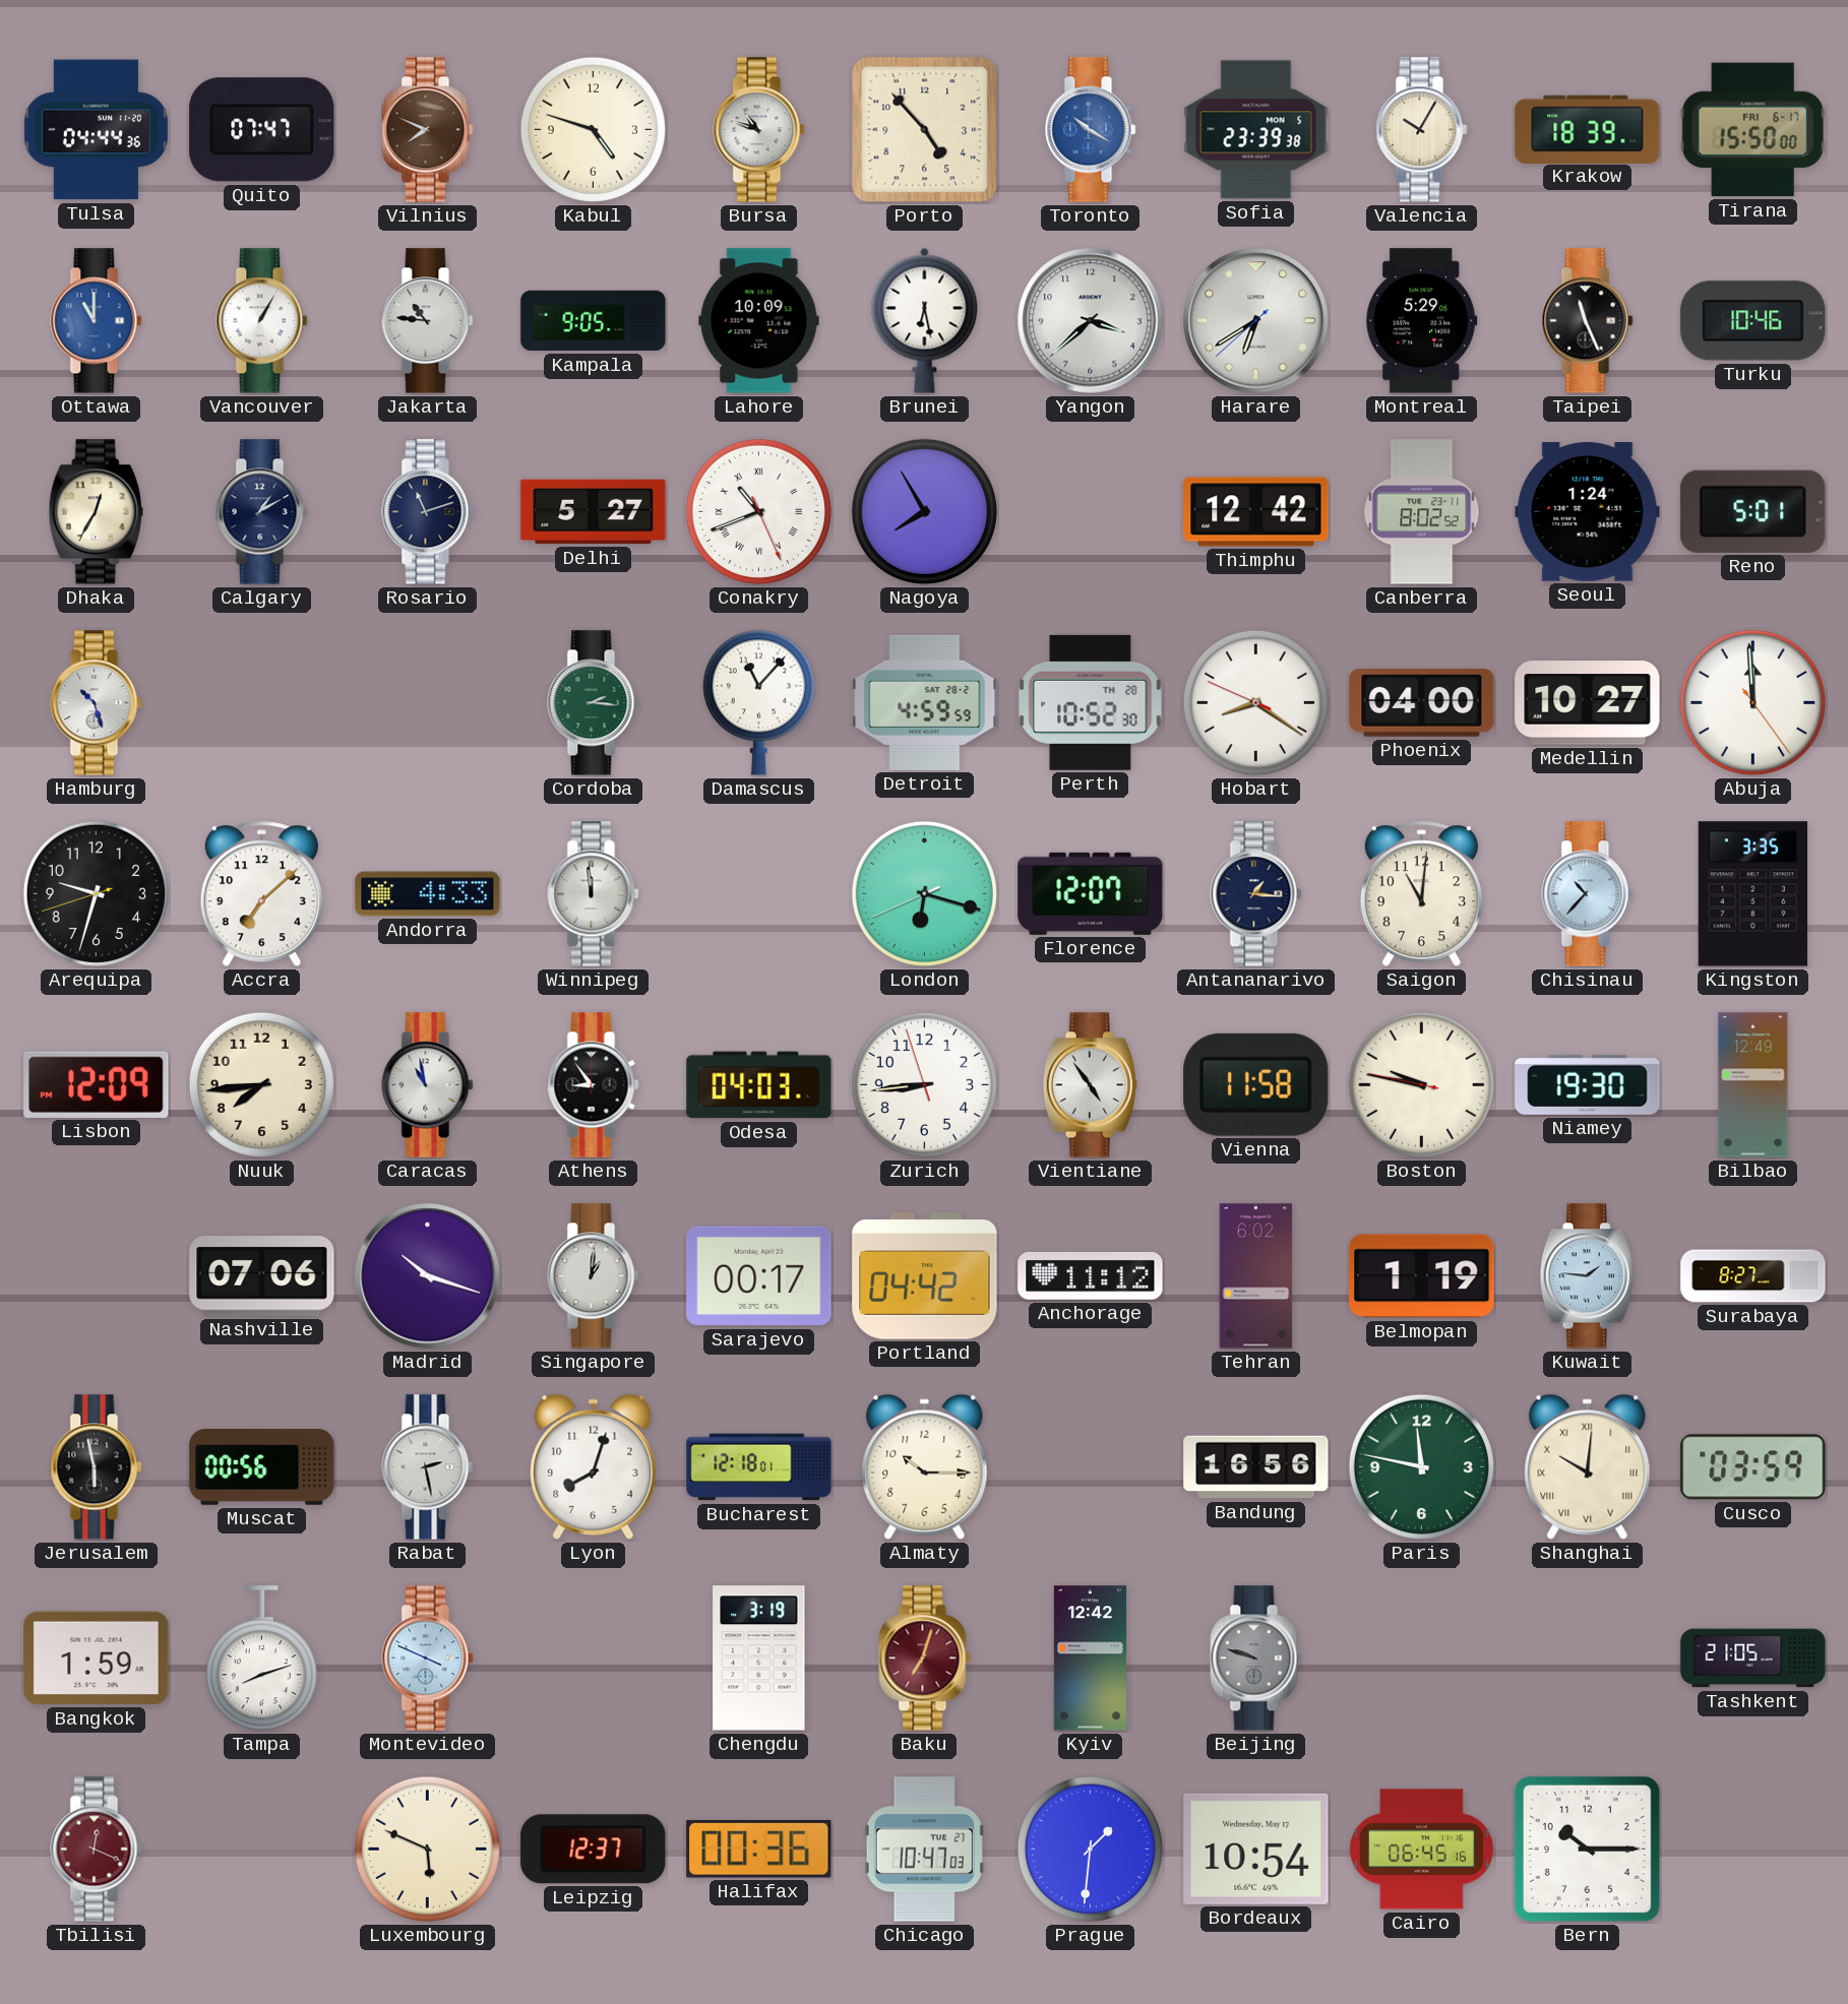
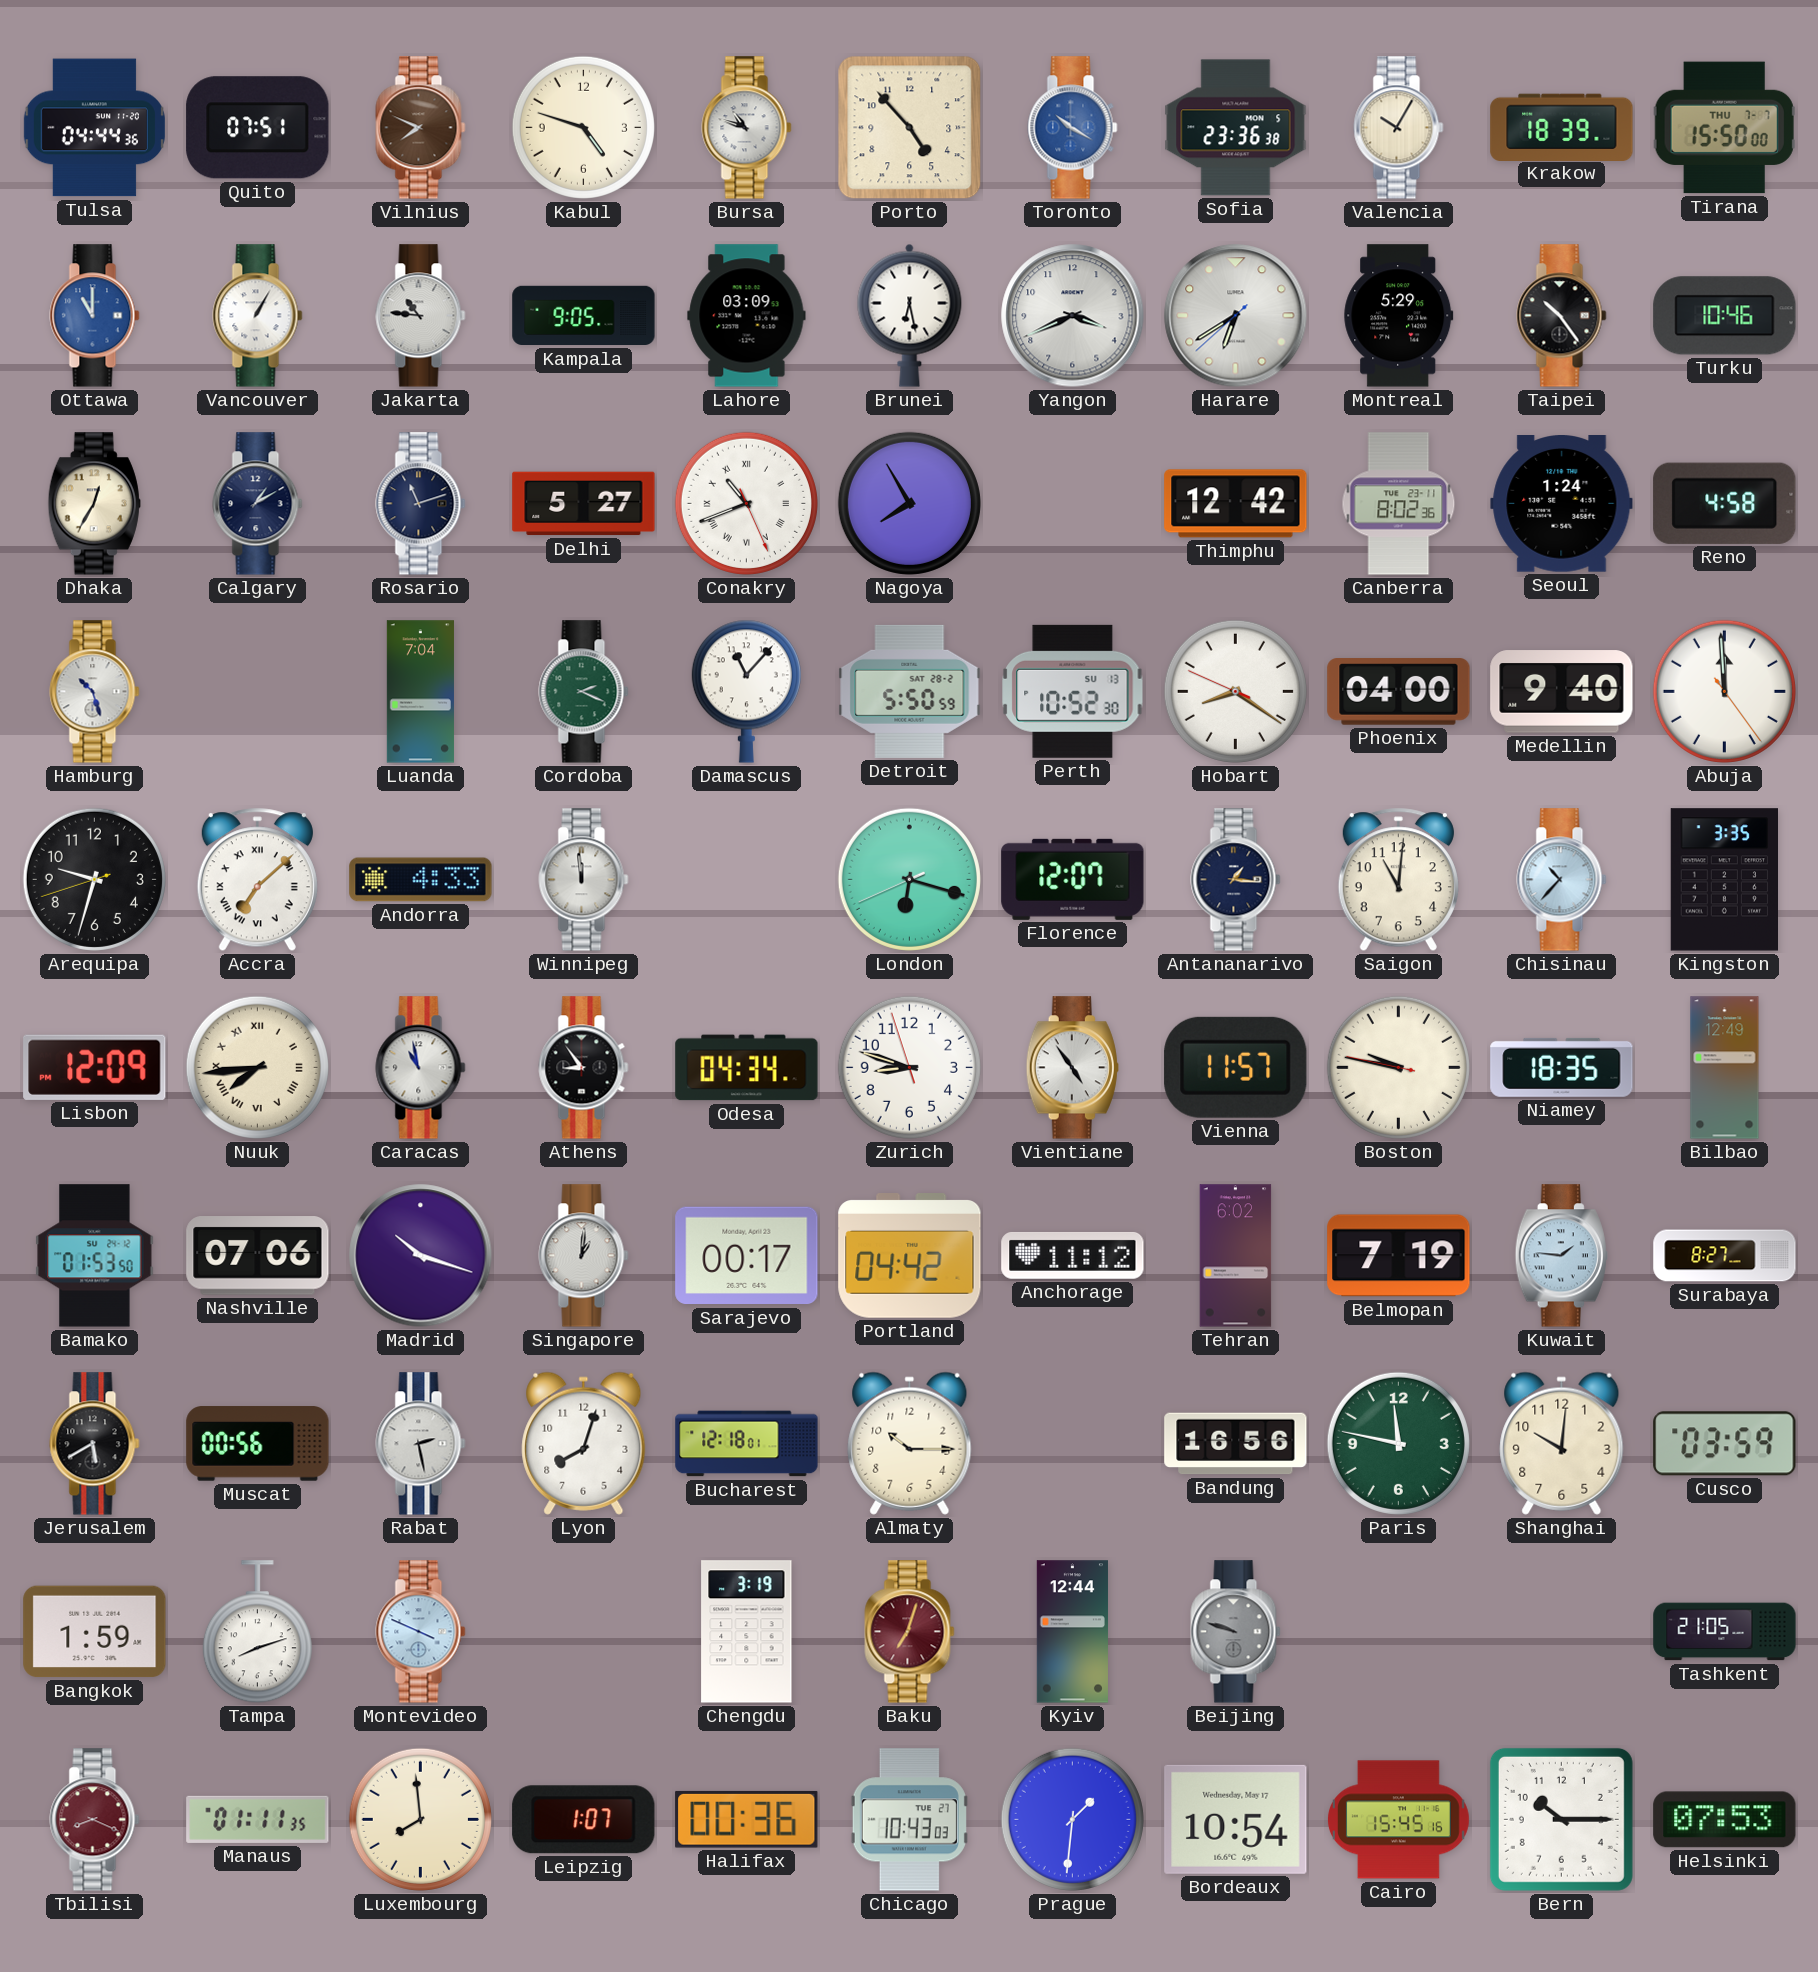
Quito: 07:47 -> 07:51
Sofia: 23:39 -> 23:36
Tirana date: FRI 6-17 -> THU 7-7
Lahore: 10:09 -> 03:09
Yangon: 3:38 -> 3:41
Taipei: 11:26 -> 10:24
Canberra: 8:02:52 -> 8:02:36
Reno: 5:01 -> 4:58
Luanda: none -> 7:04
Cordoba: 2:16 -> 2:19
Detroit: 4:59 -> 5:50
Perth date: TH 28 -> SU 13
Medellin: 10:27 -> 9:40
Accra numerals: Arabic -> Roman
Nuuk numerals: Arabic -> Roman
Odesa: 04:03 -> 04:34
Zurich: 8:43 -> 8:47
Vienna: 11:58 -> 11:57
Niamey: 19:30 -> 18:35
Bamako: none -> 01:53
Belmopan: 1:19 -> 7:19
Jerusalem: 5:58 -> 5:40
Shanghai numerals: Roman -> Arabic
Kyiv: 12:42 -> 12:44
Tbilisi: 12:19 -> 8:19
Manaus: none -> 01:11
Luxembourg: 5:49 -> 7:59
Leipzig: 12:37 -> 1:07
Chicago: 10:47 -> 10:43
Cairo: 06:45 -> 15:45
Helsinki: none -> 07:53
